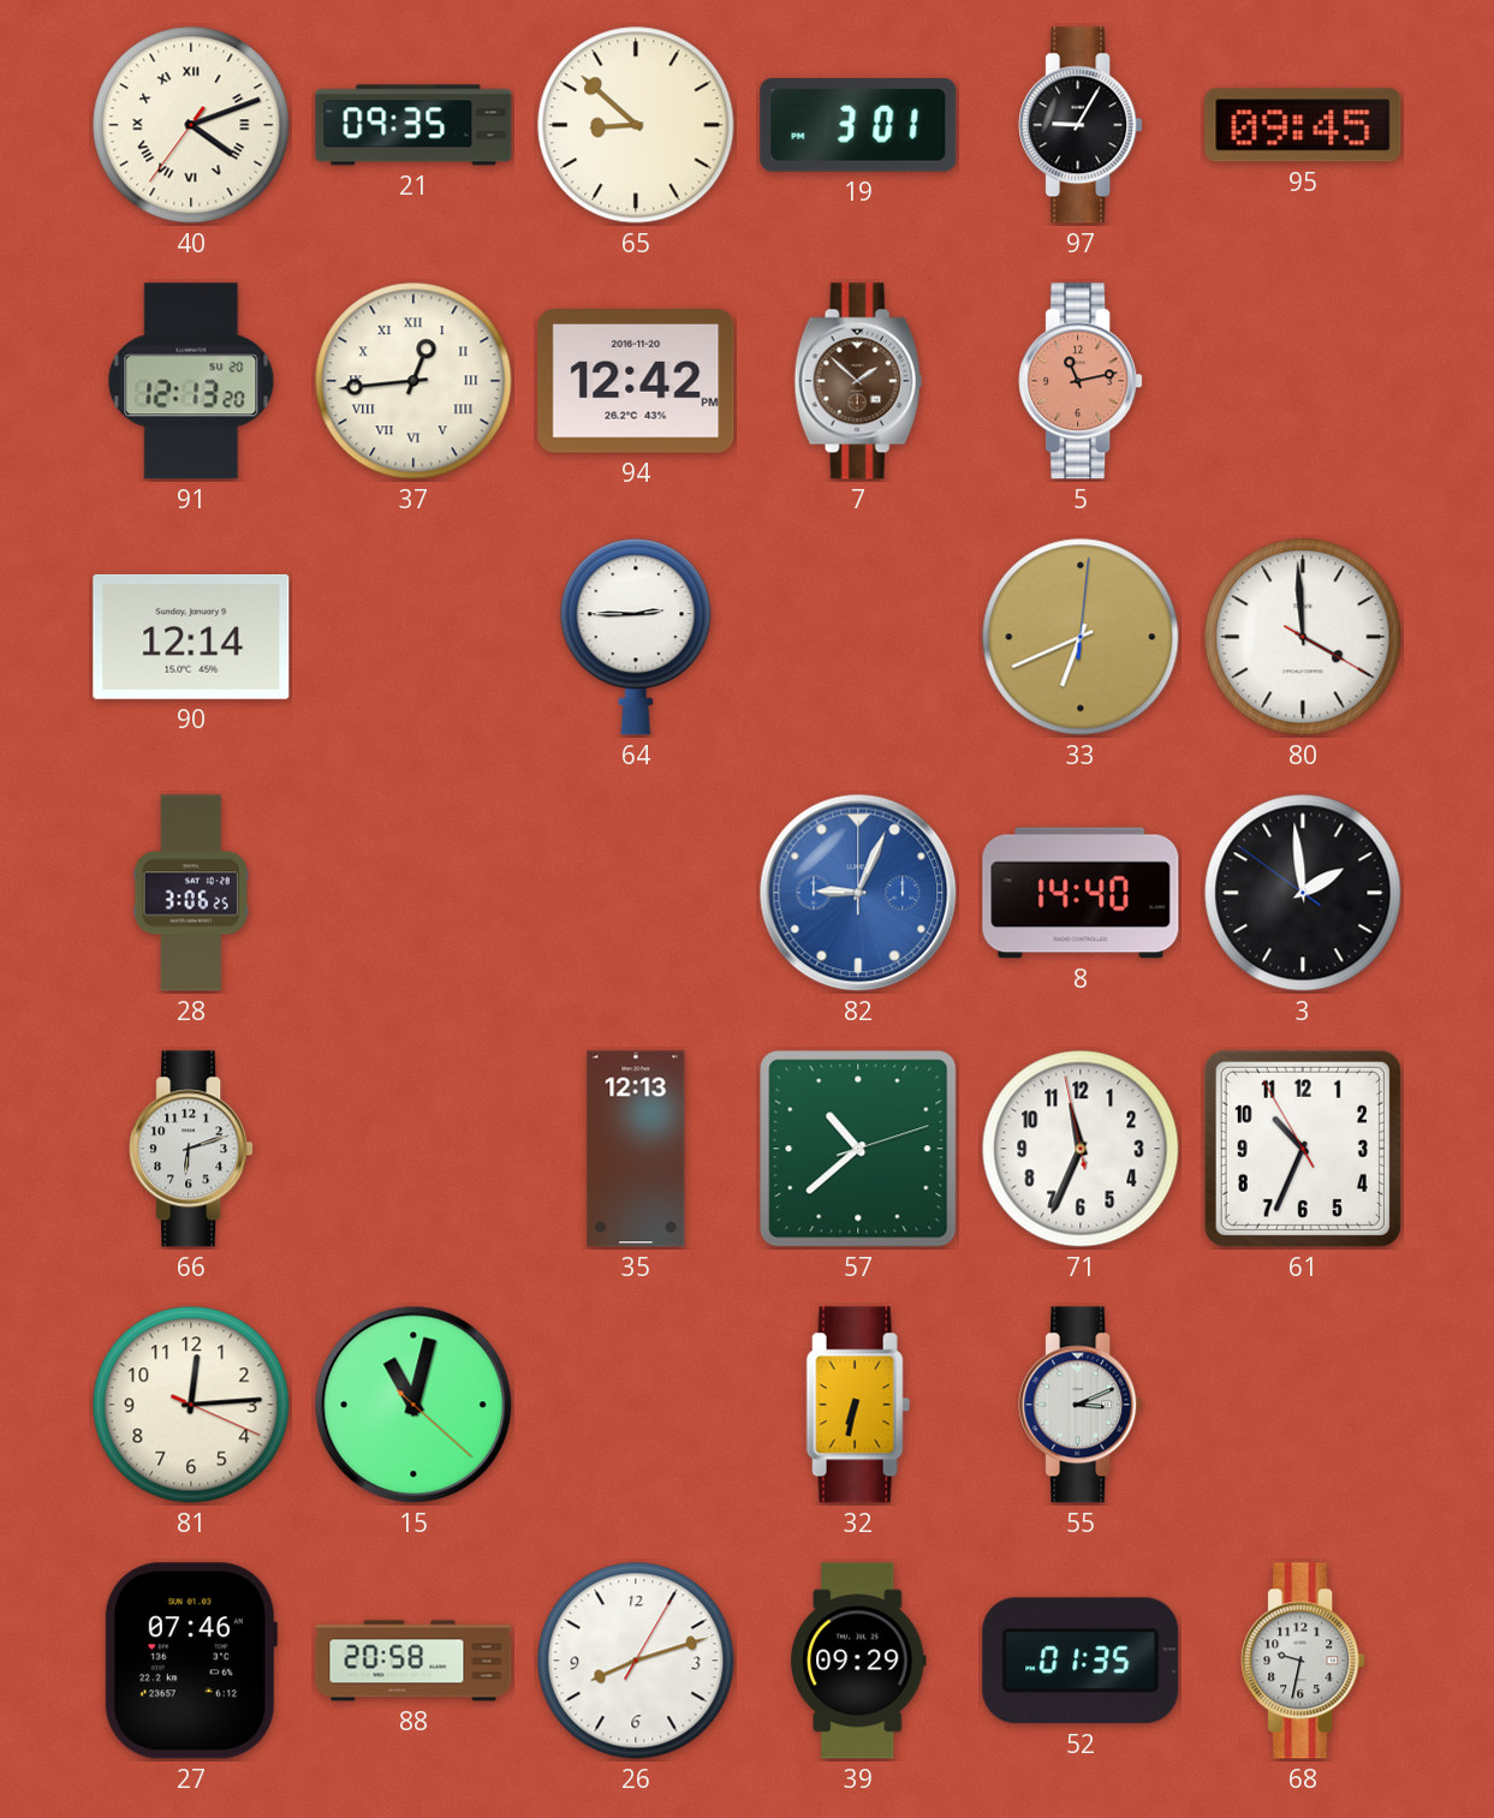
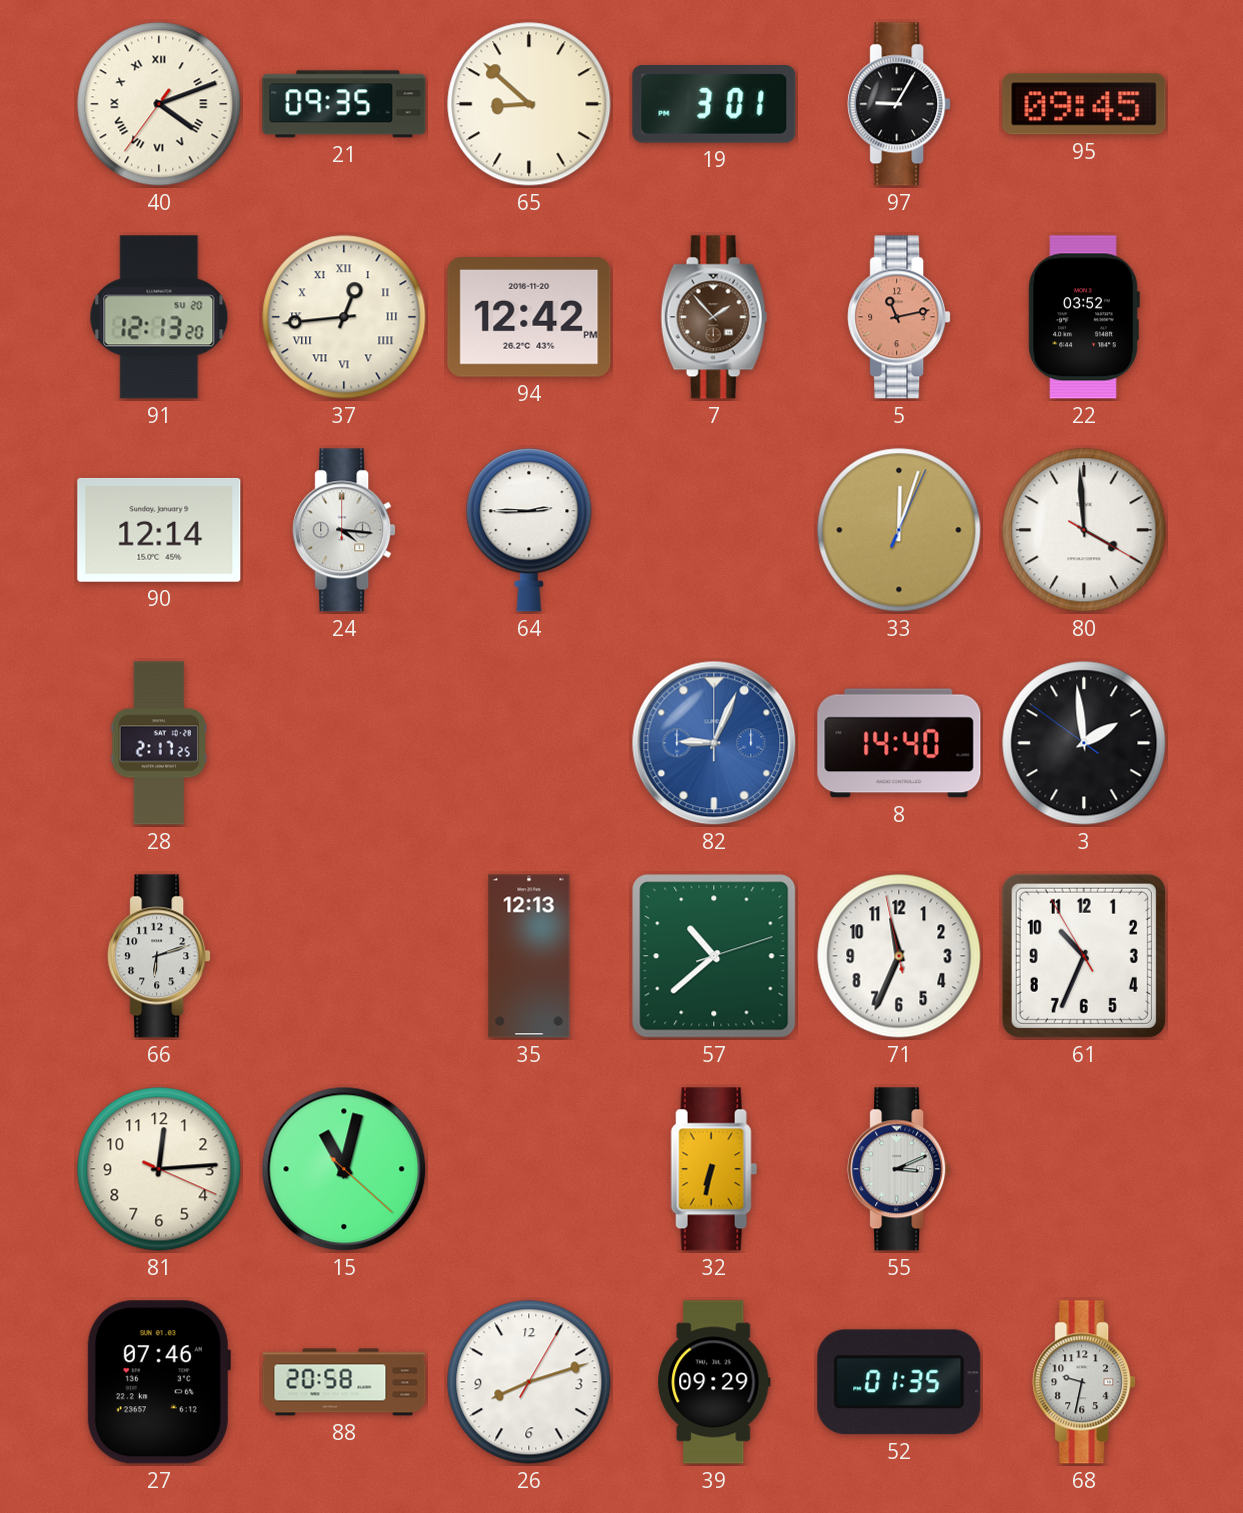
7: 1:52 -> 1:53
22: none -> 03:52
24: none -> 4:16
33: 6:41 -> 12:03
28: 3:06 -> 2:17
